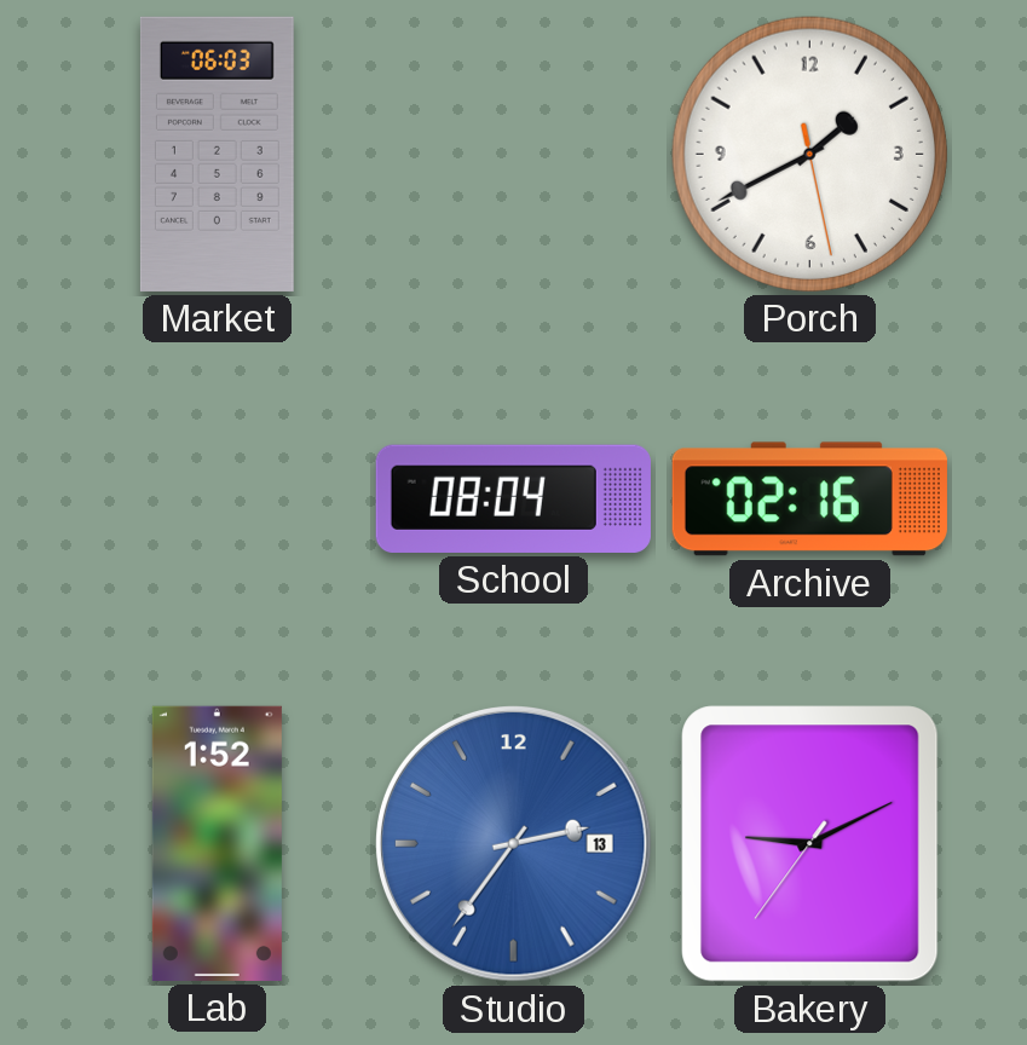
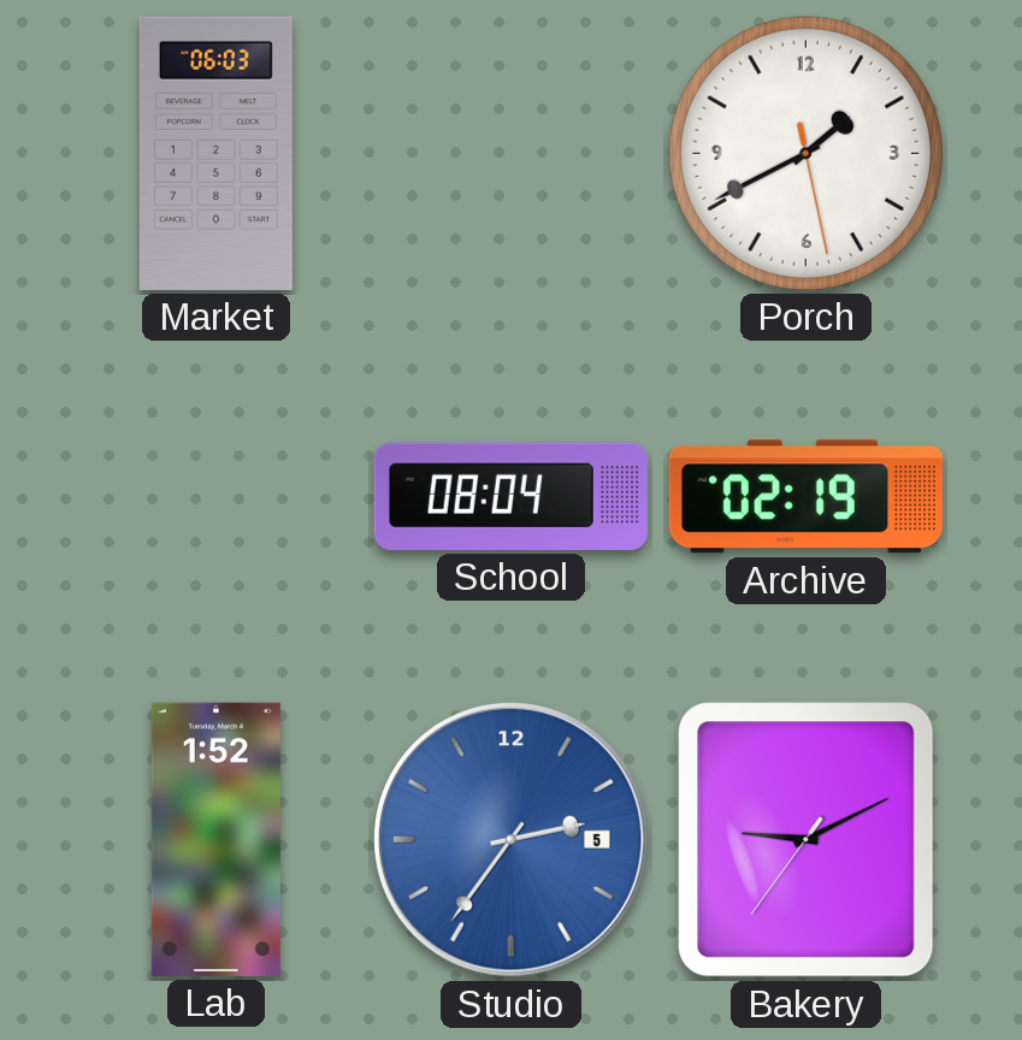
Archive: 02:16 -> 02:19
Studio date: 13 -> 5
